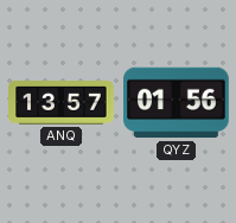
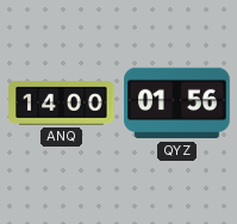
ANQ: 13:57 -> 14:00
